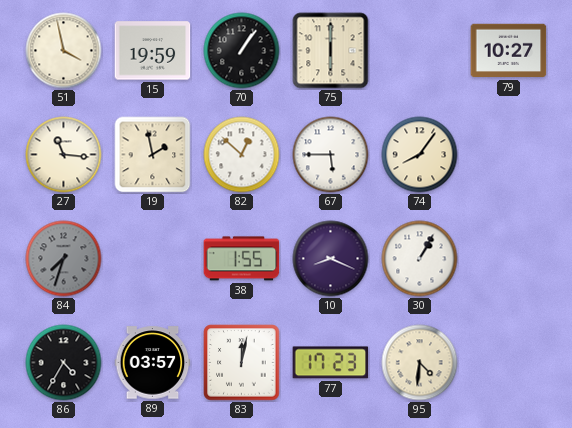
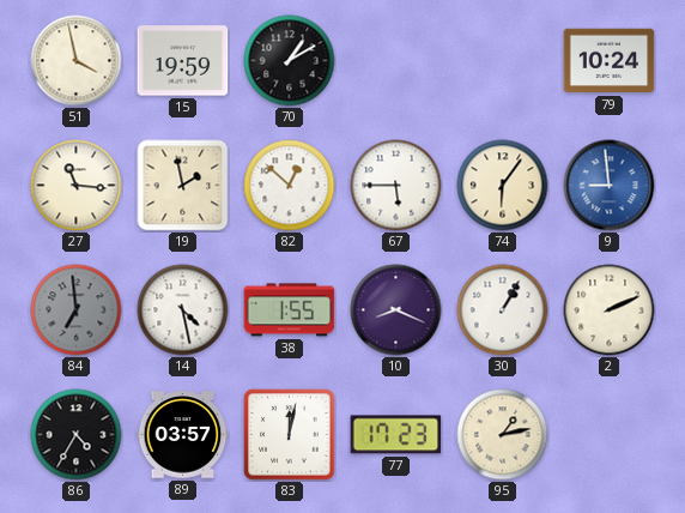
70: 1:06 -> 1:10
75: 6:00 -> none
79: 10:27 -> 10:24
74: 8:06 -> 6:06
9: none -> 8:59
84: 7:33 -> 6:59
14: none -> 4:28
2: none -> 2:11
95: 4:31 -> 1:13
